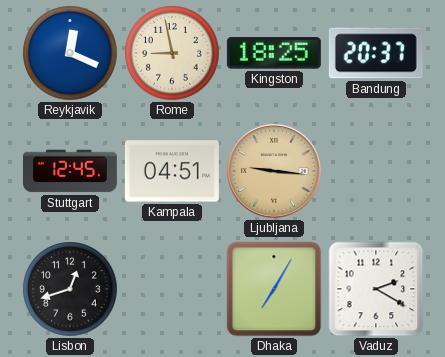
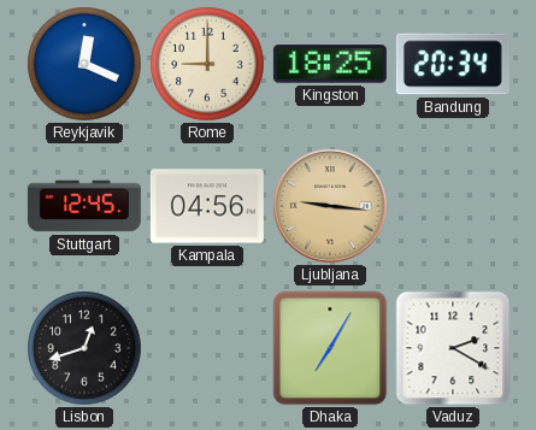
Rome: 8:58 -> 9:00
Bandung: 20:37 -> 20:34
Kampala: 04:51 -> 04:56
